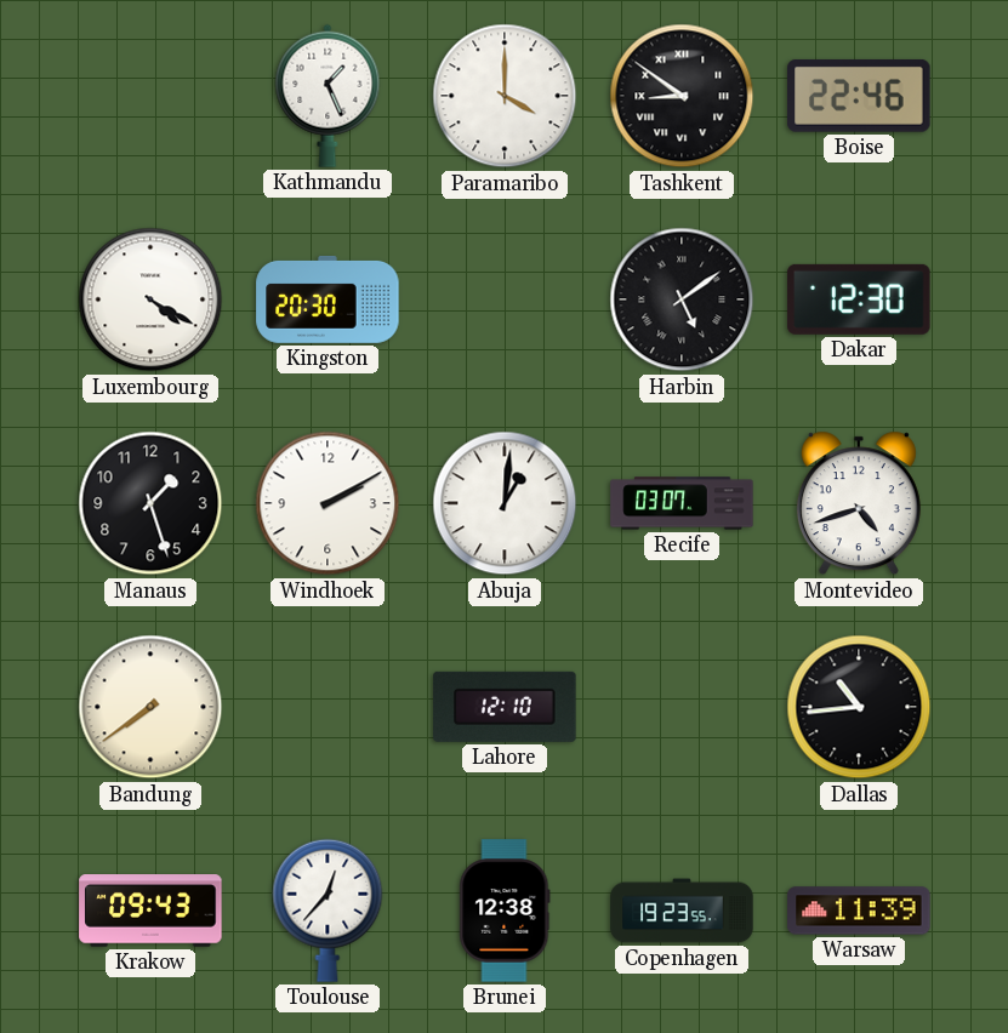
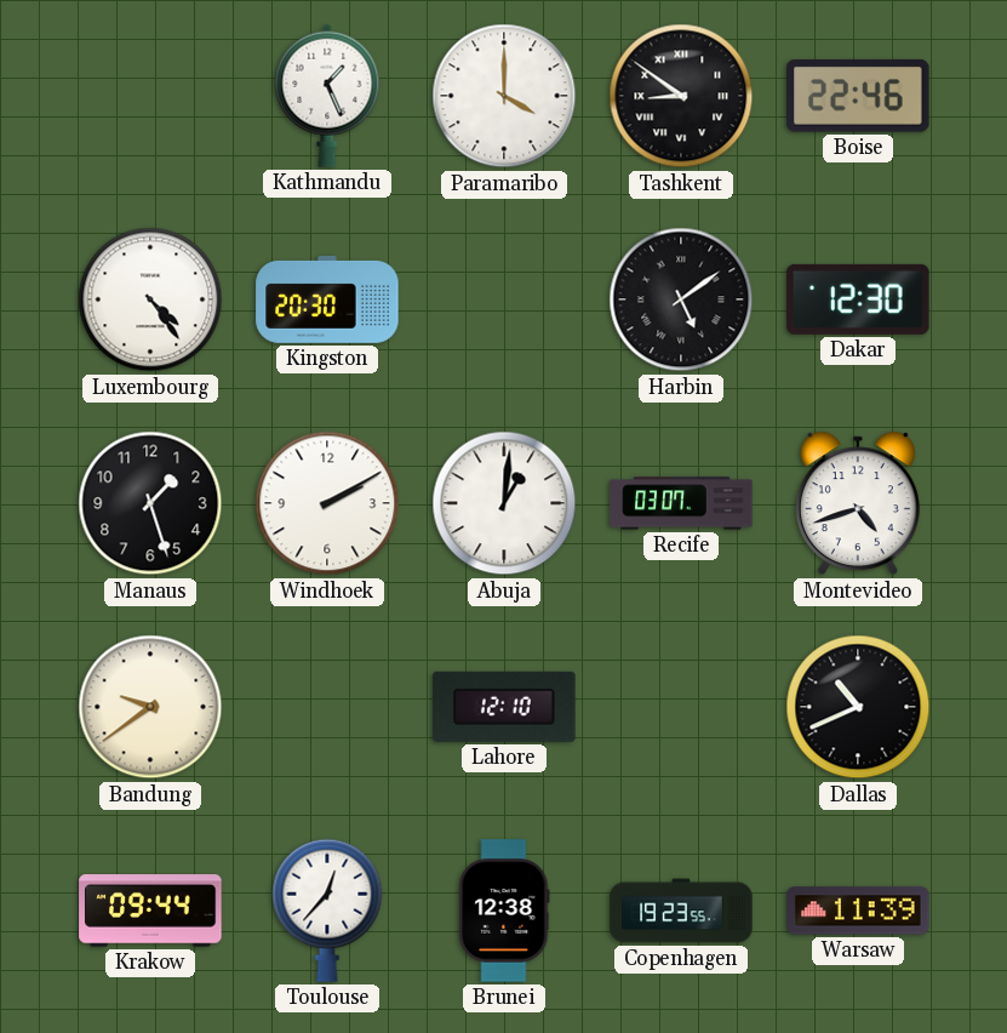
Luxembourg: 4:20 -> 4:24
Bandung: 7:39 -> 9:39
Dallas: 10:44 -> 10:41
Krakow: 09:43 -> 09:44
